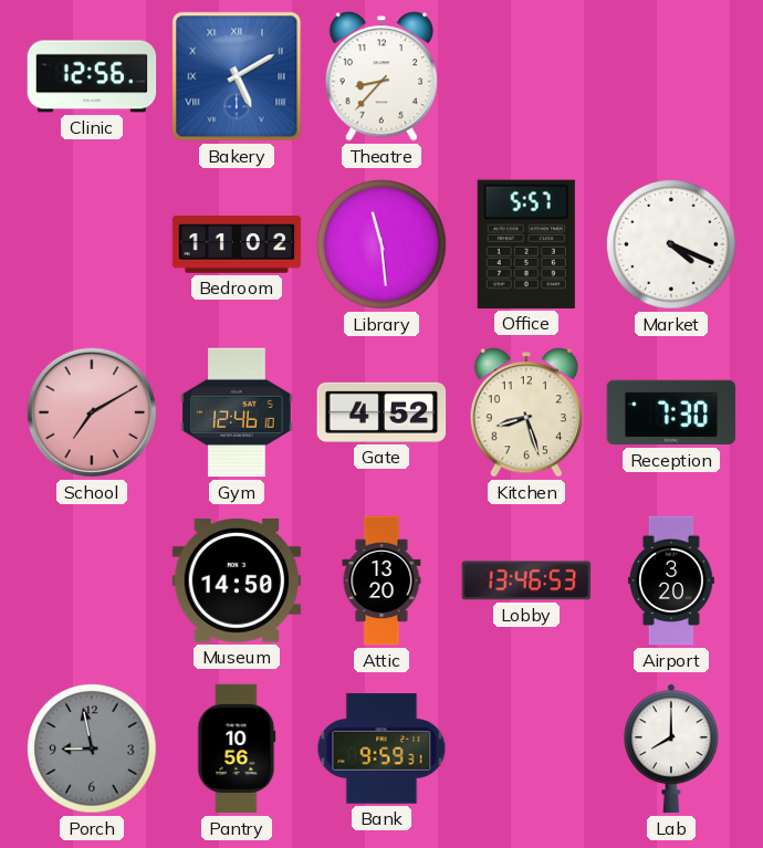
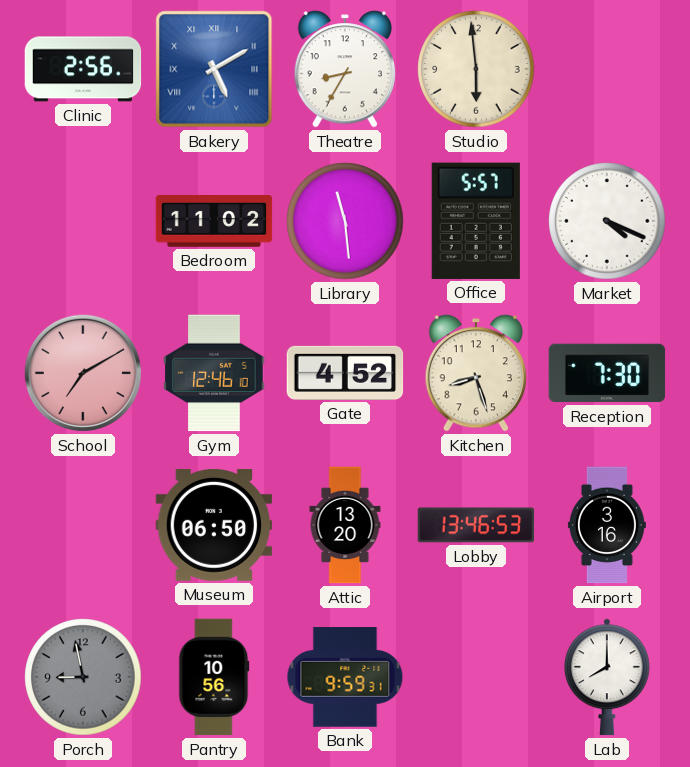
Clinic: 12:56 -> 2:56
Theatre: 8:37 -> 8:35
Studio: none -> 5:59
Museum: 14:50 -> 06:50
Airport: 3:20 -> 3:16
